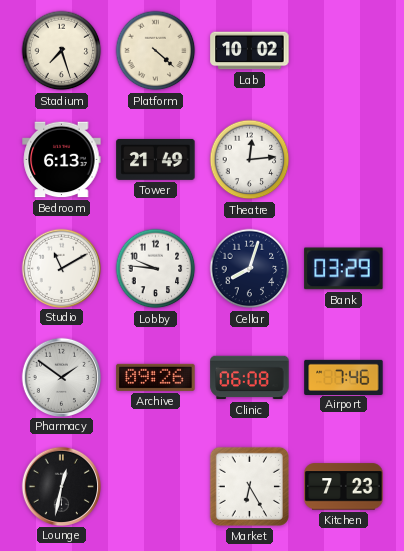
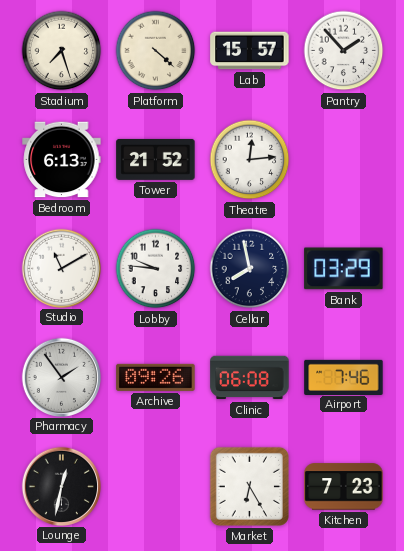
Lab: 10:02 -> 15:57
Pantry: none -> 1:53
Tower: 21:49 -> 21:52
Cellar: 8:03 -> 7:58
Pharmacy: 1:51 -> 1:54
